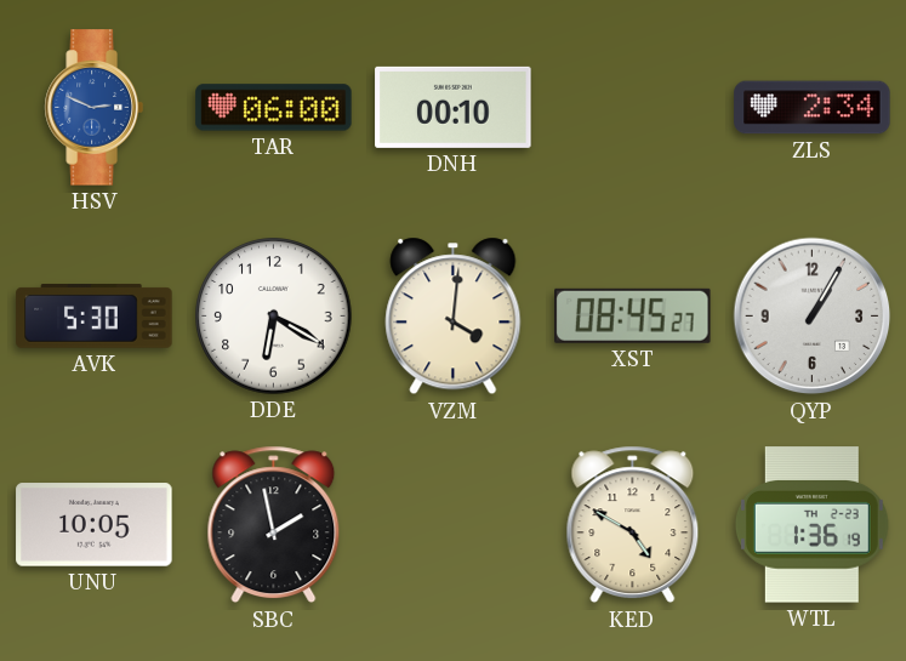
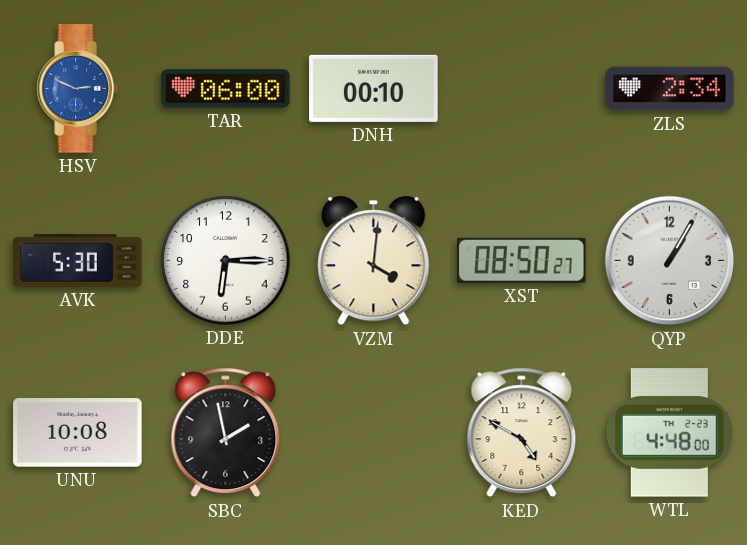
DDE: 6:20 -> 6:15
XST: 08:45 -> 08:50
UNU: 10:05 -> 10:08
WTL: 1:36 -> 4:48
